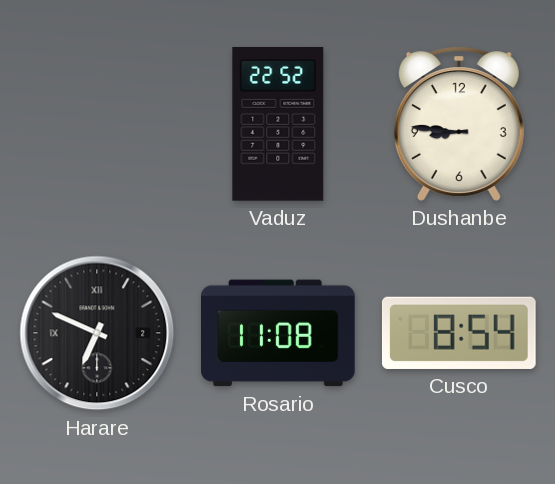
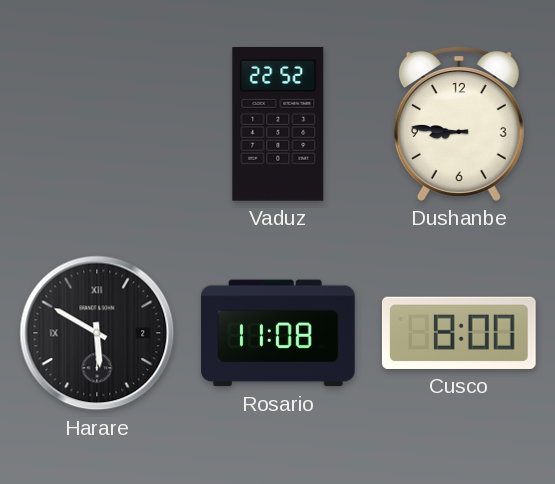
Harare: 6:49 -> 5:50
Cusco: 8:54 -> 8:00
